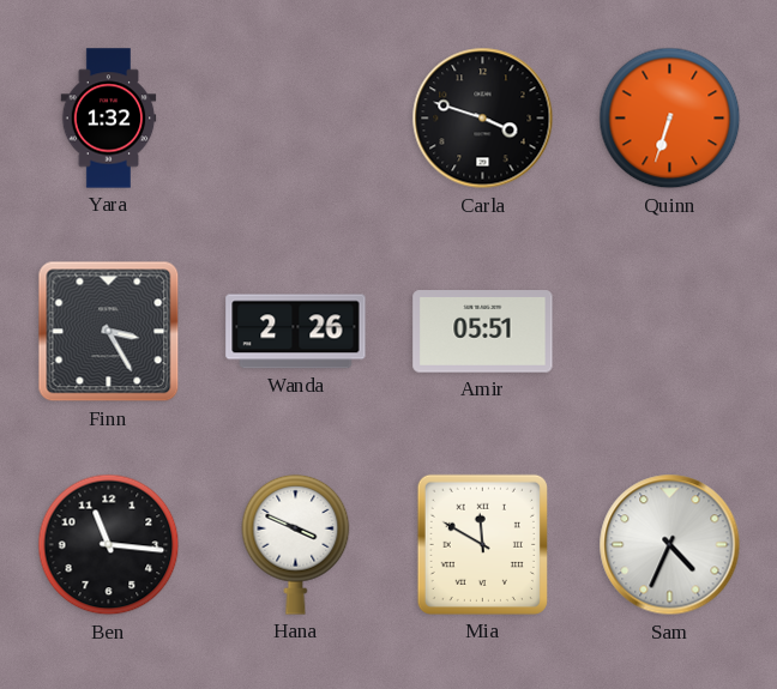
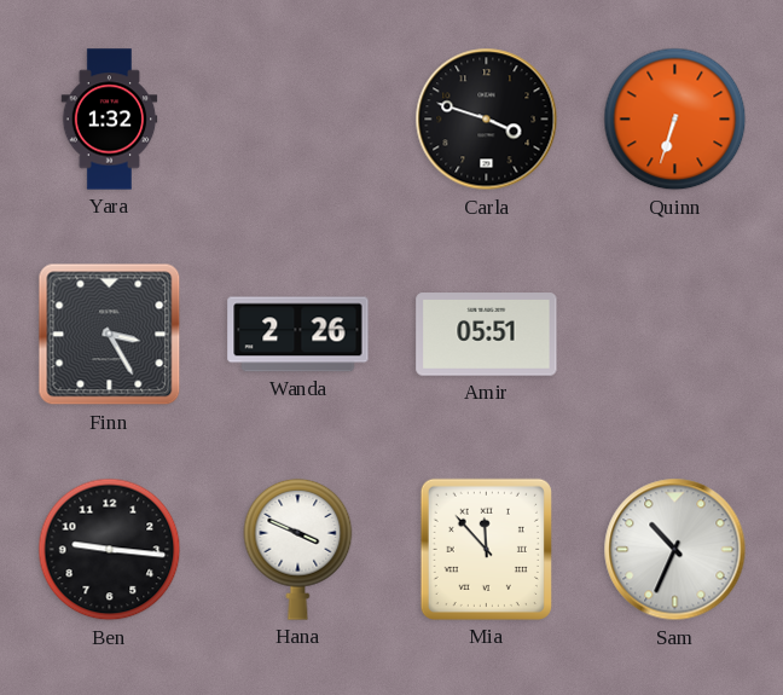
Ben: 11:16 -> 9:16
Mia: 11:50 -> 11:53
Sam: 4:34 -> 10:34
